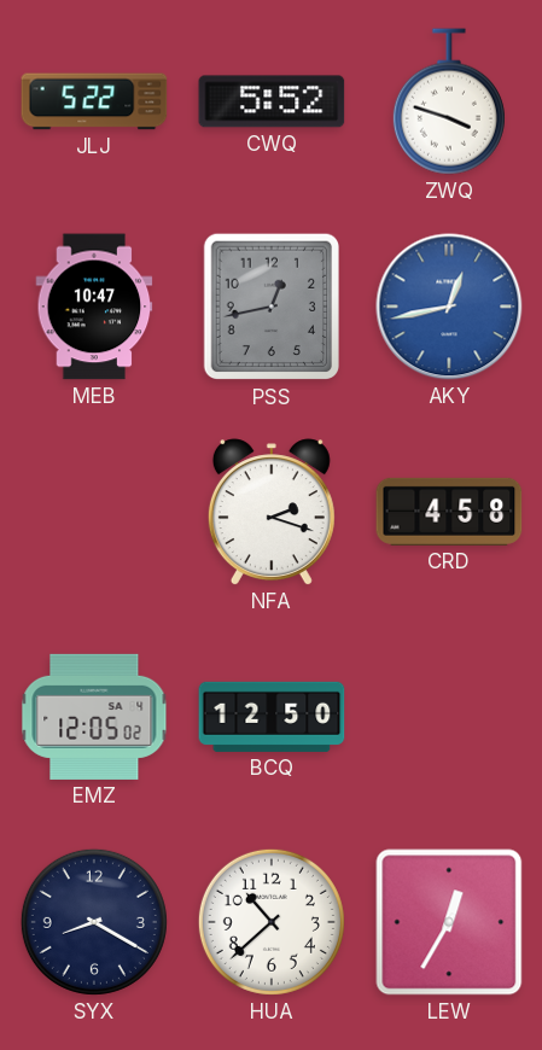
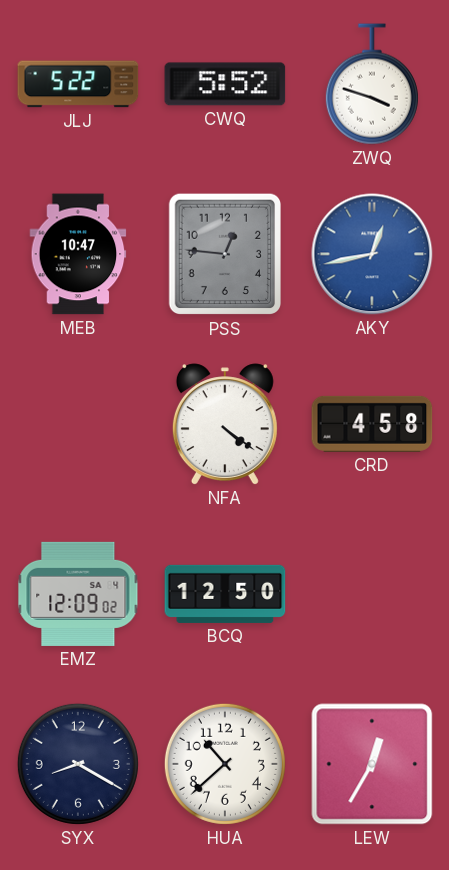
PSS: 12:43 -> 12:46
NFA: 2:18 -> 4:21
EMZ: 12:05 -> 12:09
